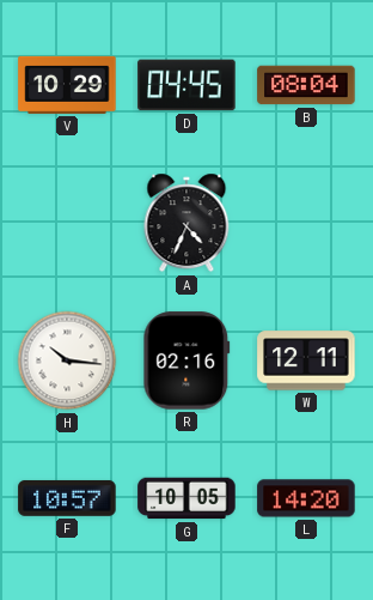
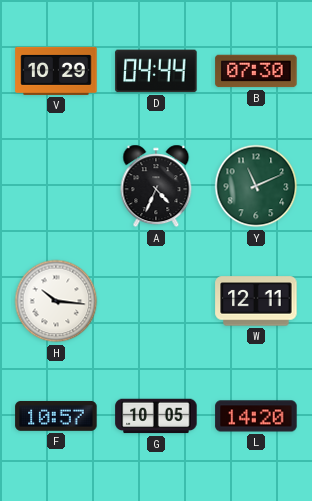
D: 04:45 -> 04:44
B: 08:04 -> 07:30
Y: none -> 11:11
R: 02:16 -> none
